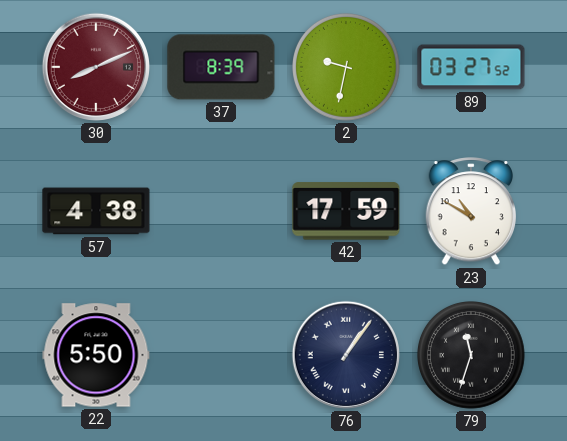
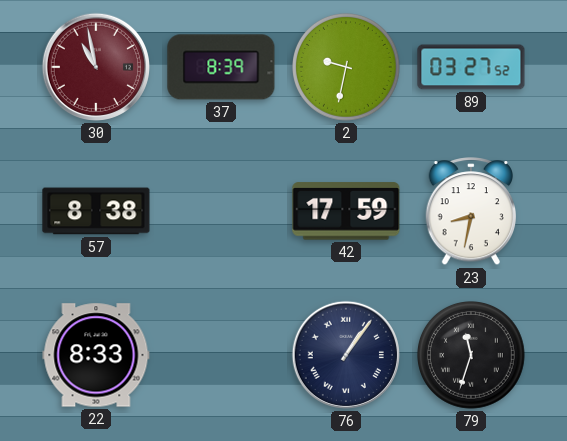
30: 8:11 -> 10:58
57: 4:38 -> 8:38
23: 10:50 -> 8:32
22: 5:50 -> 8:33
